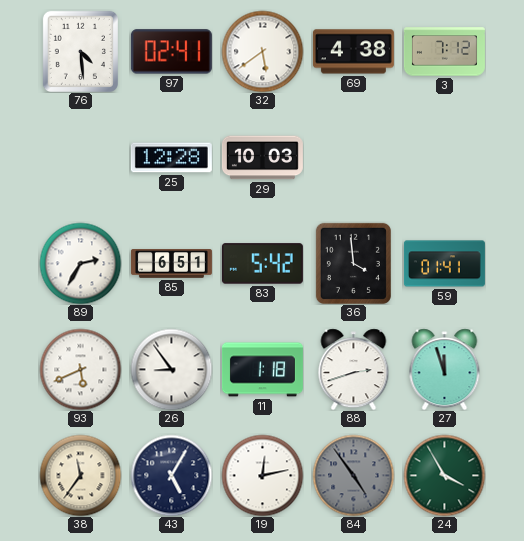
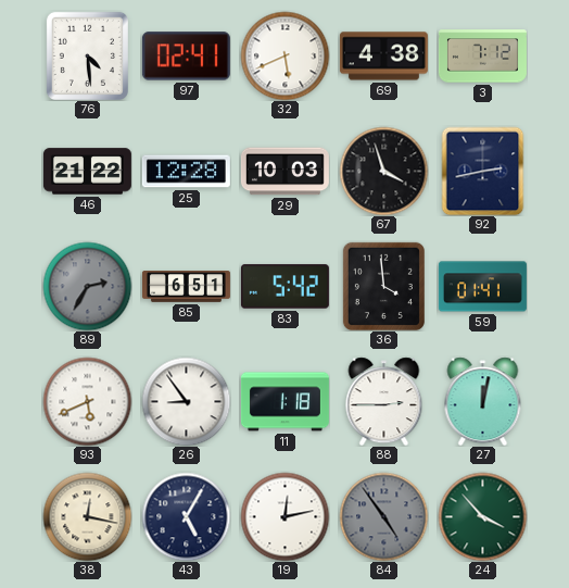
32: 5:39 -> 5:41
46: none -> 21:22
67: none -> 3:57
92: none -> 2:43
89 dial: white -> grey
88: 2:42 -> 2:45
27: 11:57 -> 12:02
38: 11:36 -> 12:17
24: 3:55 -> 3:53
